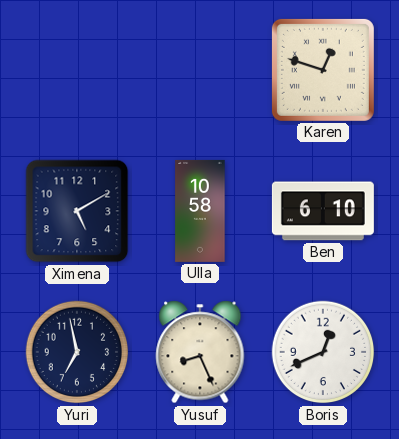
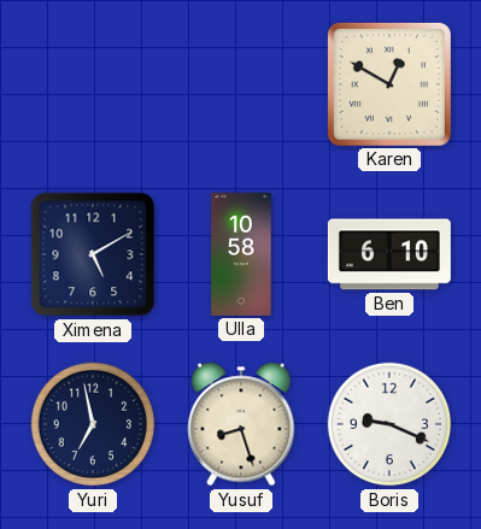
Karen: 12:48 -> 12:50
Yusuf: 8:26 -> 8:27
Boris: 12:41 -> 9:19
